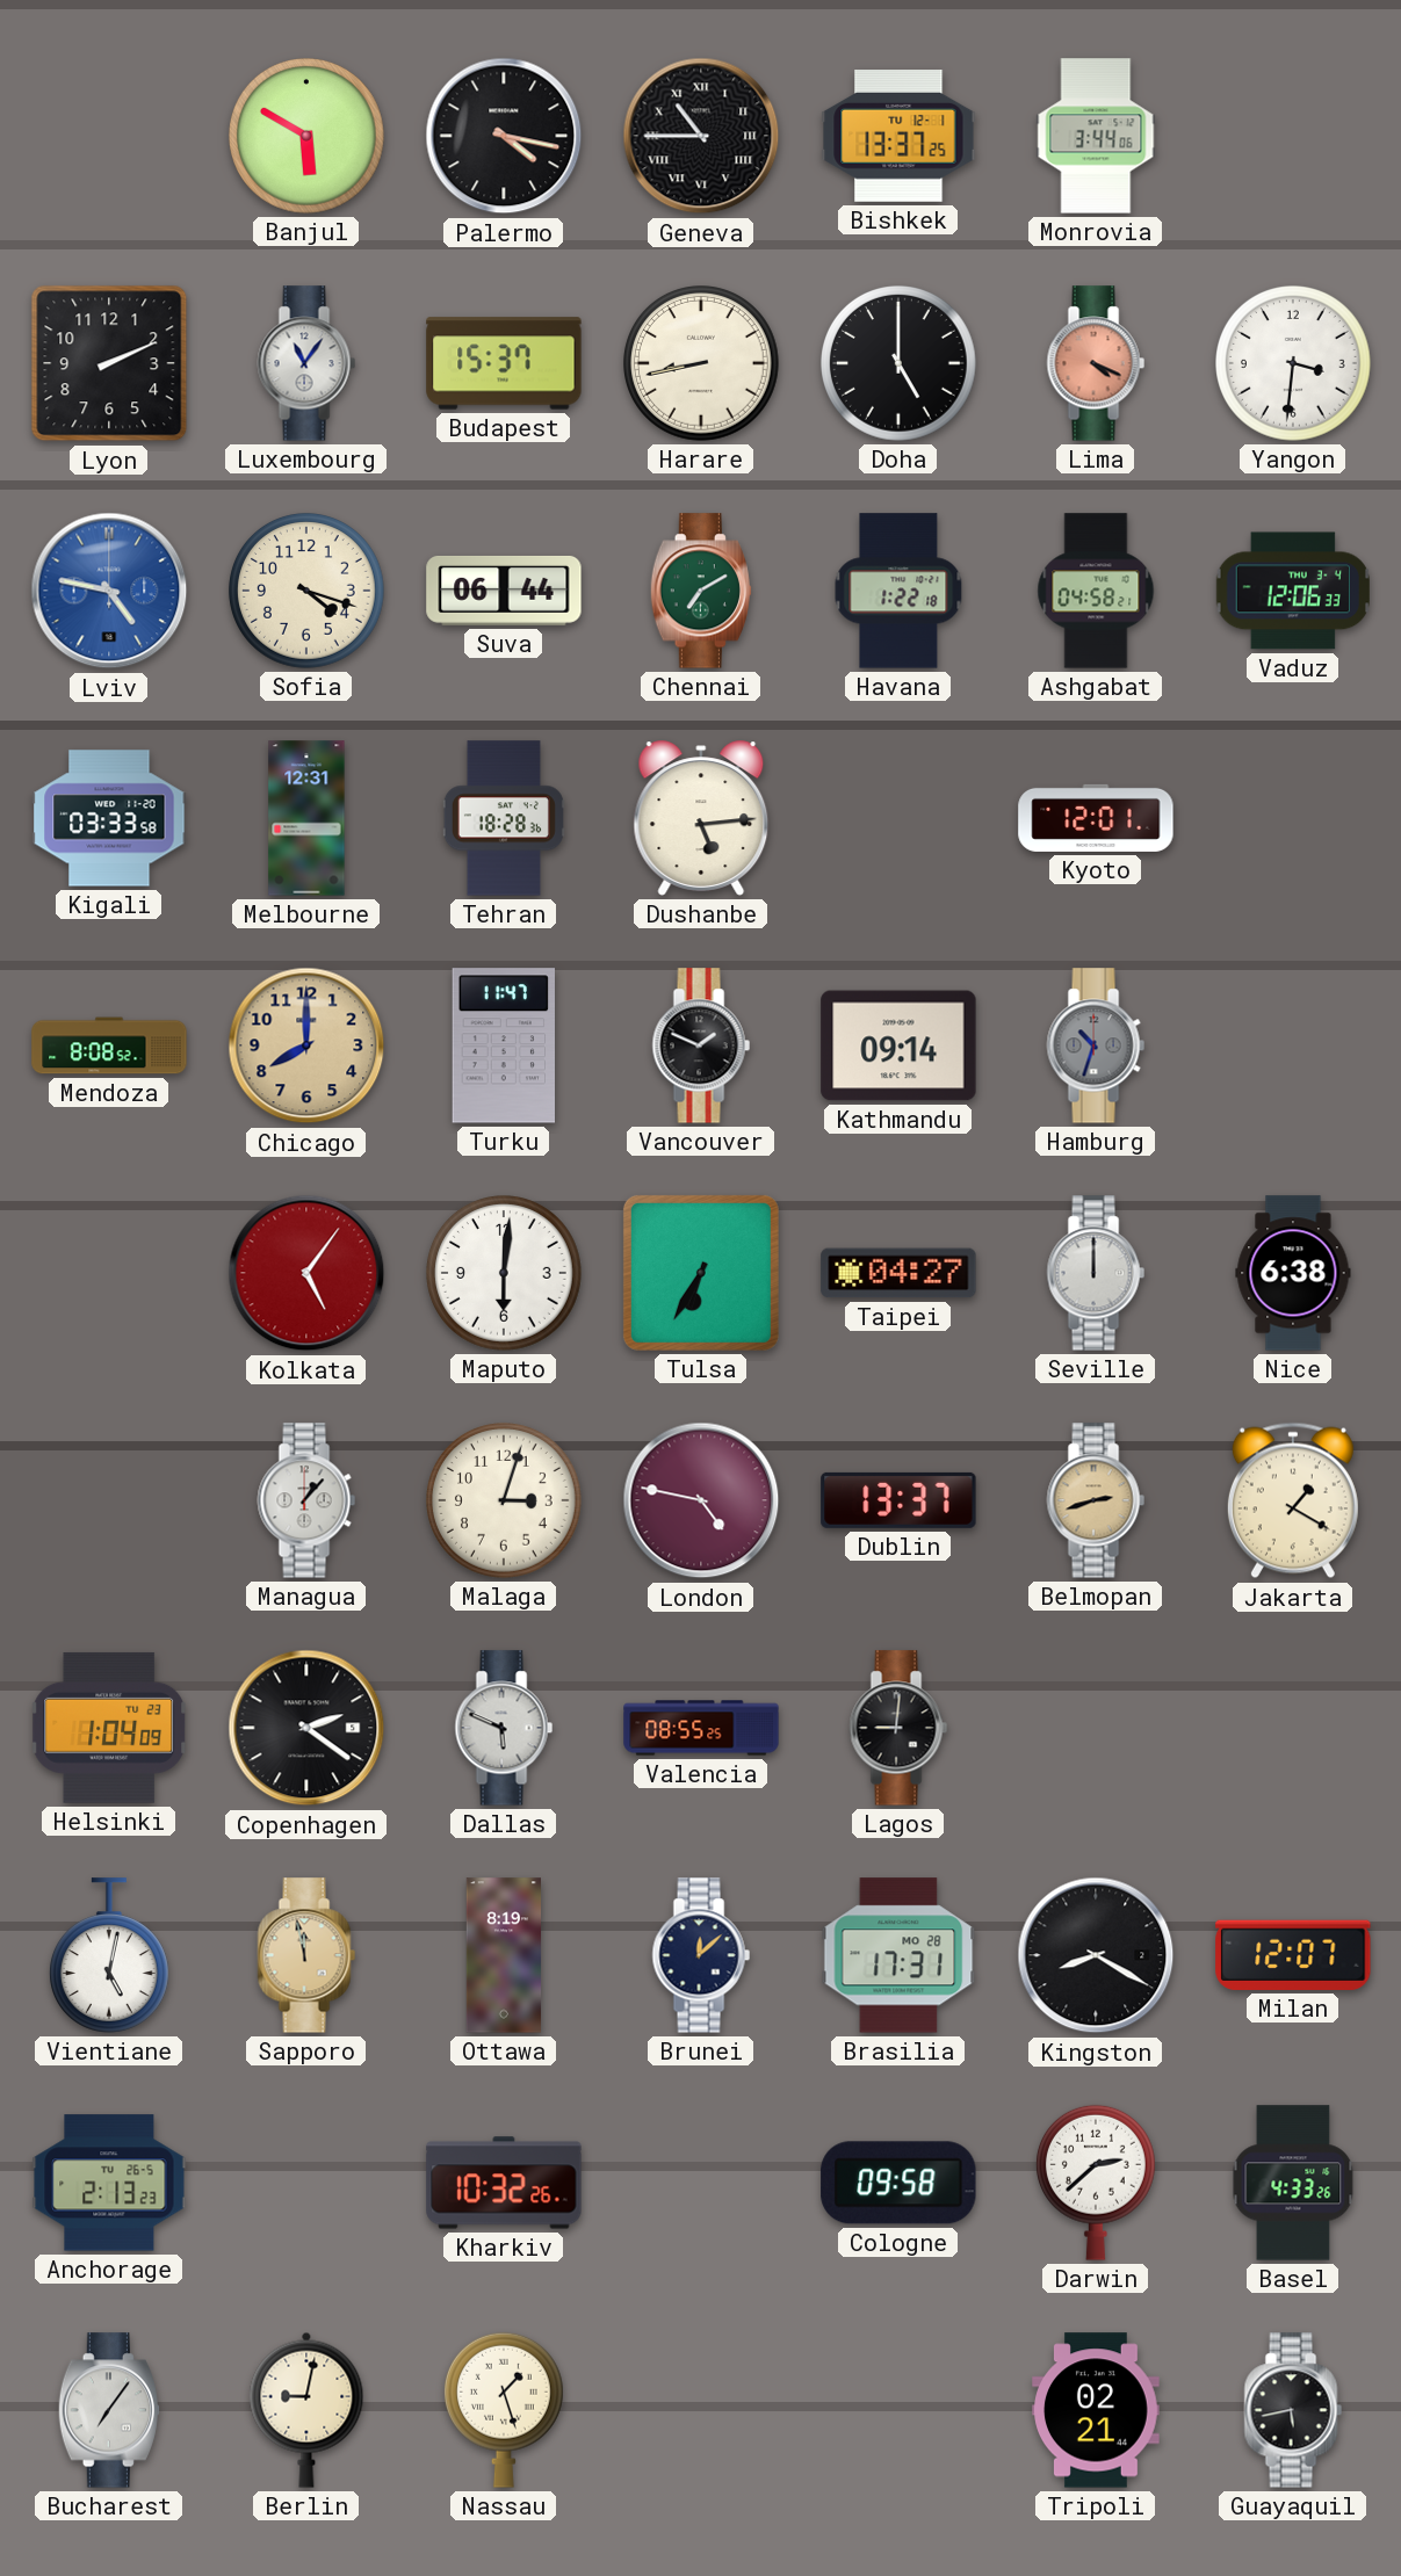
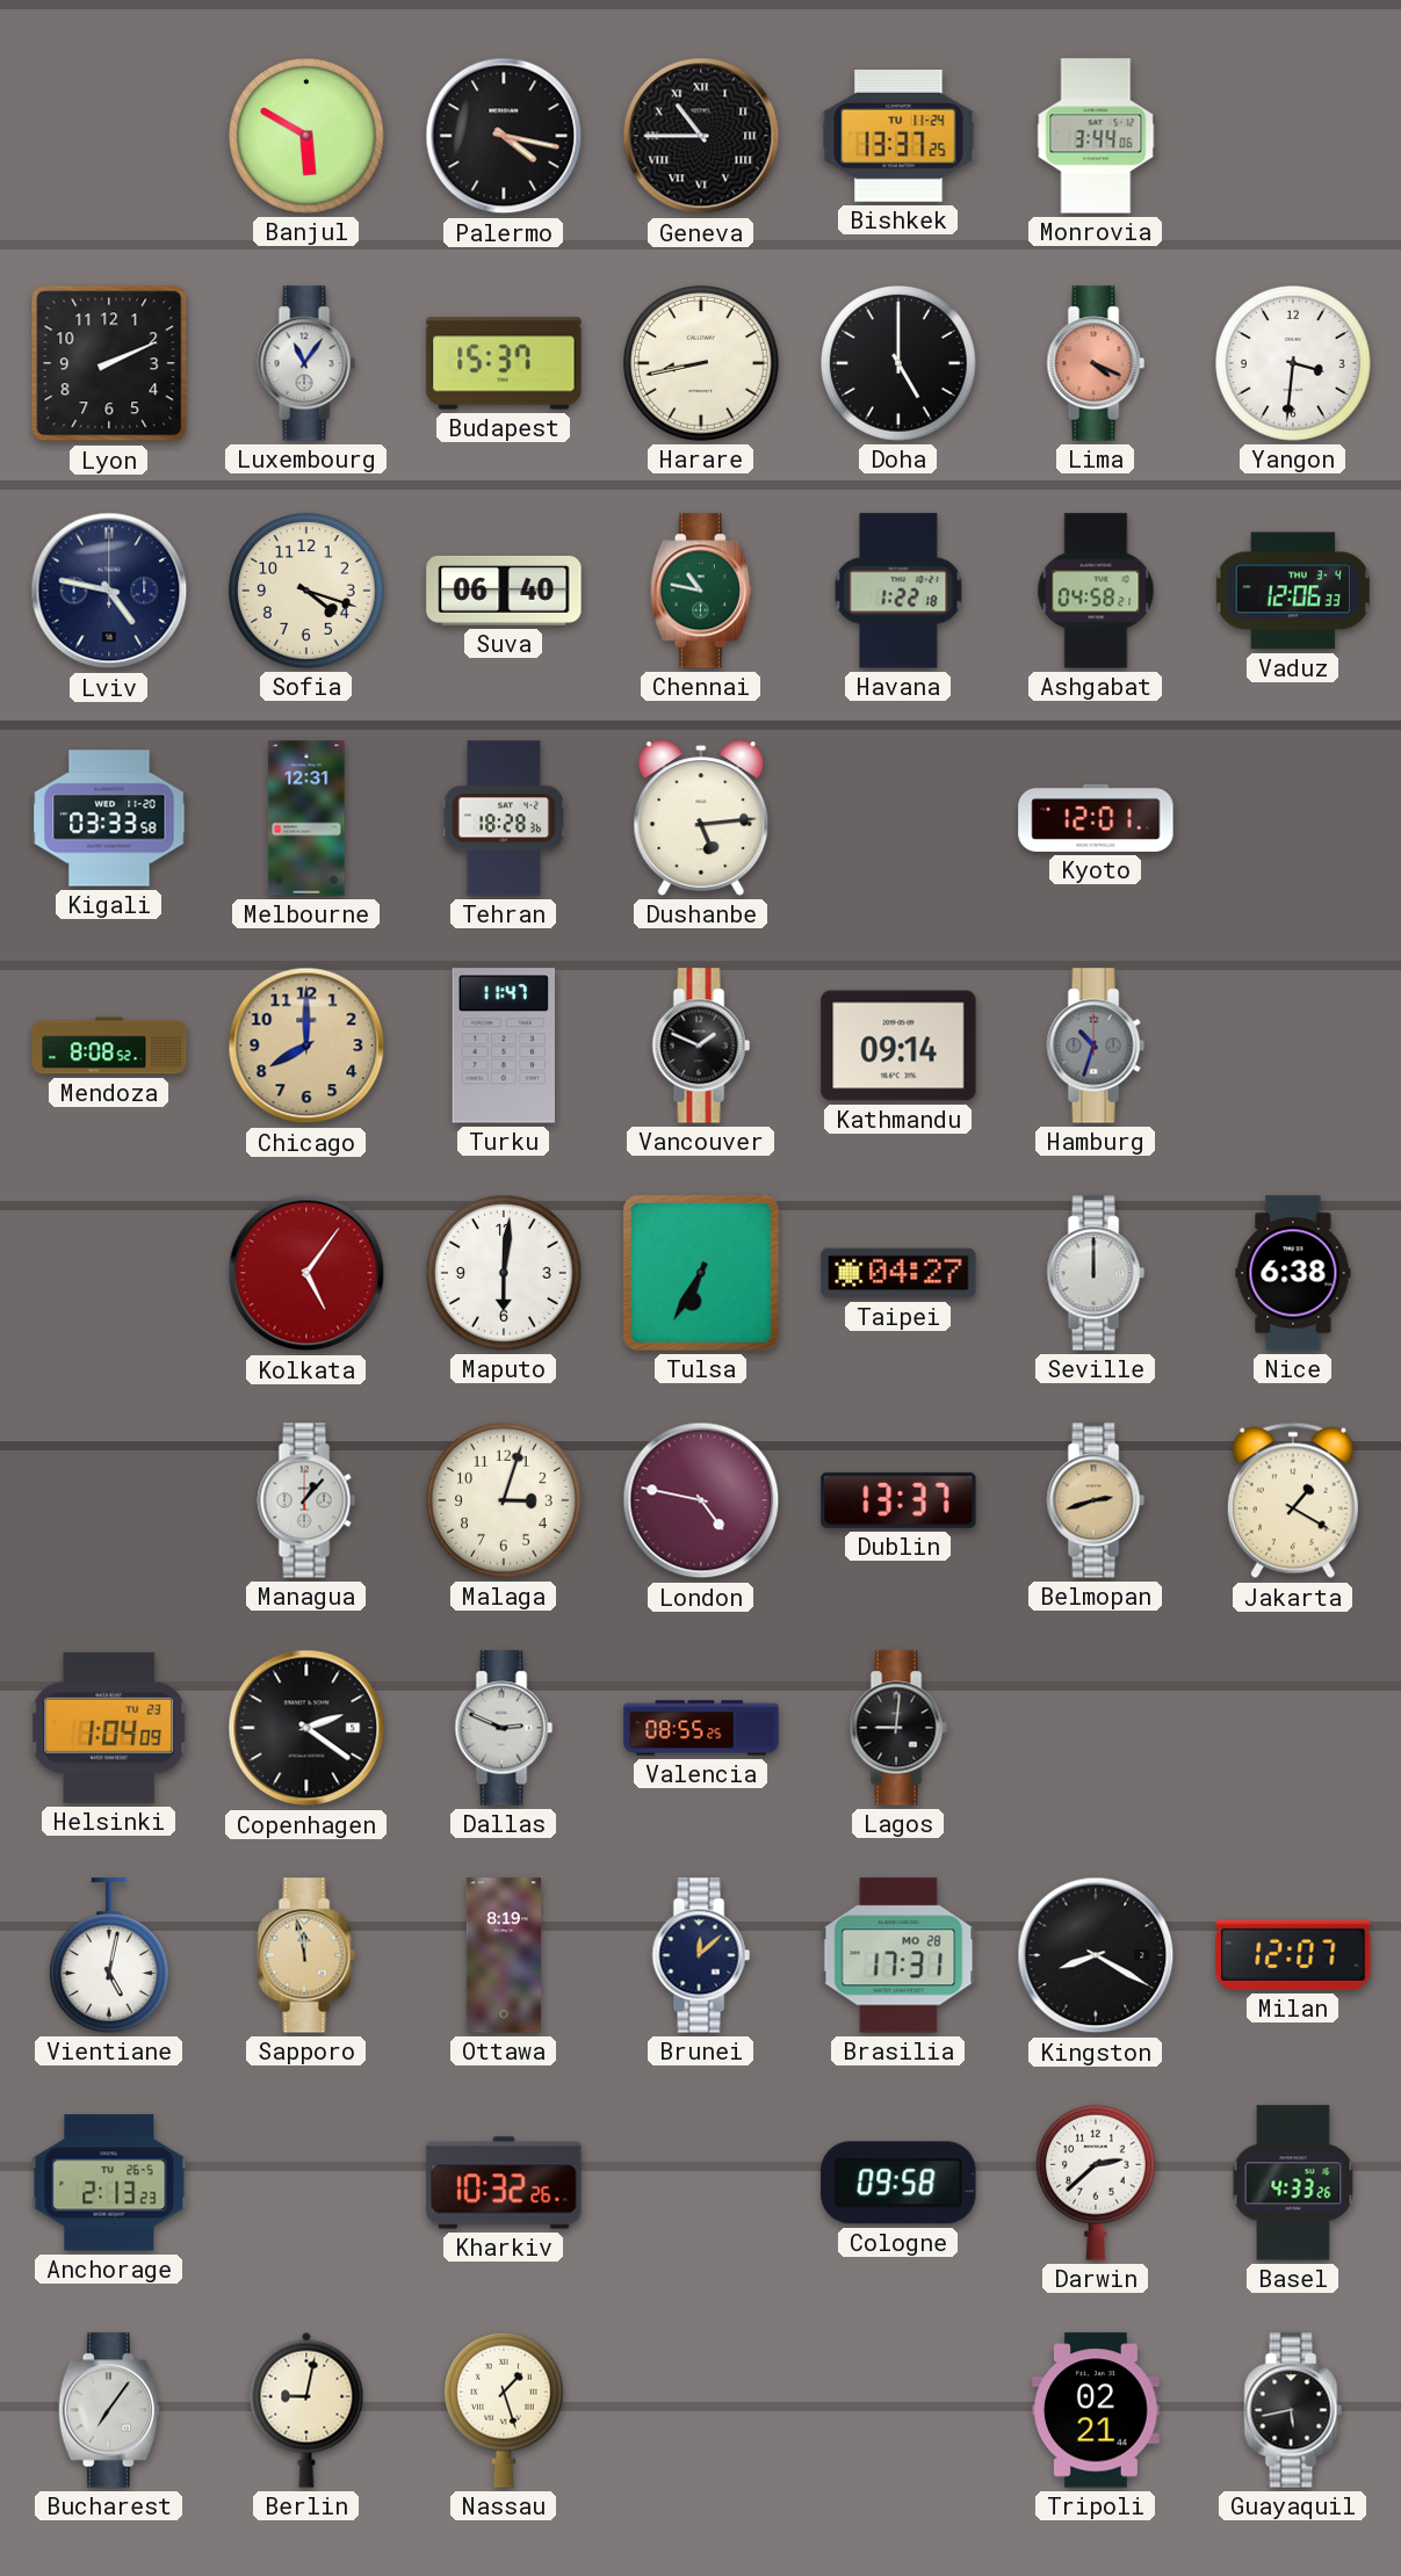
Bishkek date: TU 12-1 -> TU 11-24
Lviv dial: blue -> navy
Suva: 06:44 -> 06:40
Chennai: 7:10 -> 10:47
Dallas: 5:49 -> 2:49
